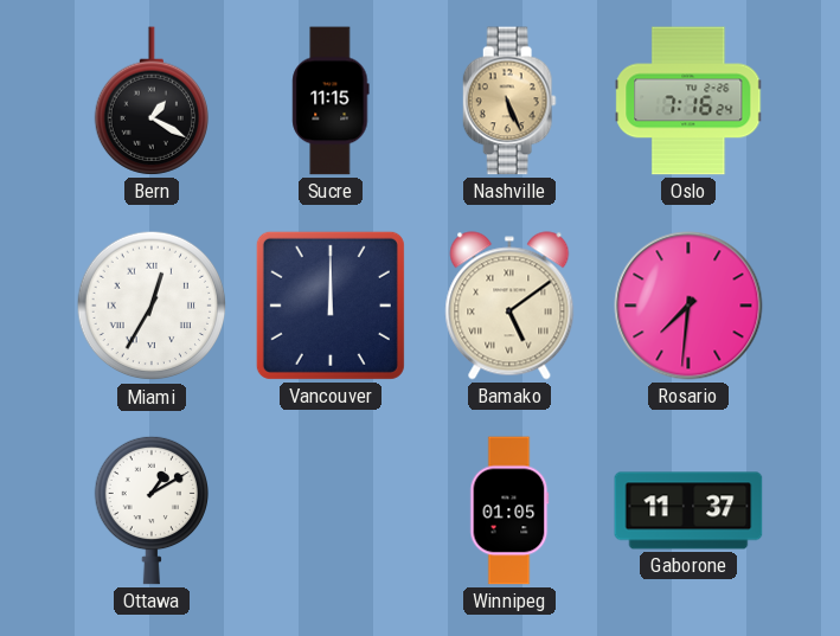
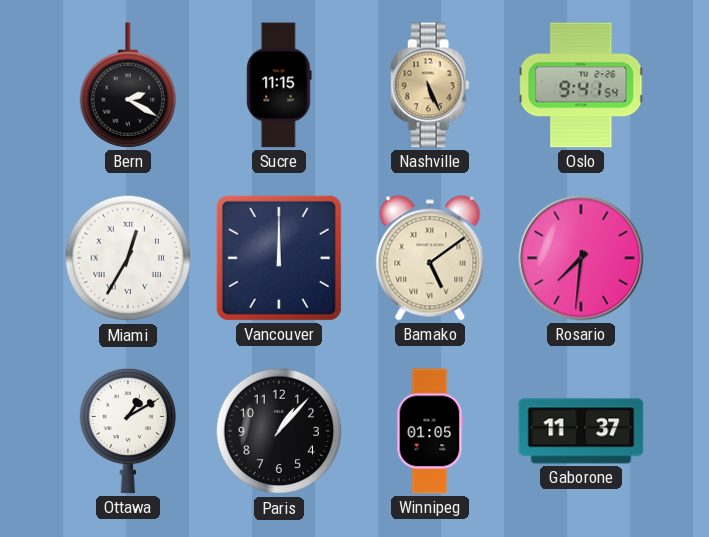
Bern: 1:20 -> 2:20
Oslo: 7:16 -> 9:41
Paris: none -> 1:07
